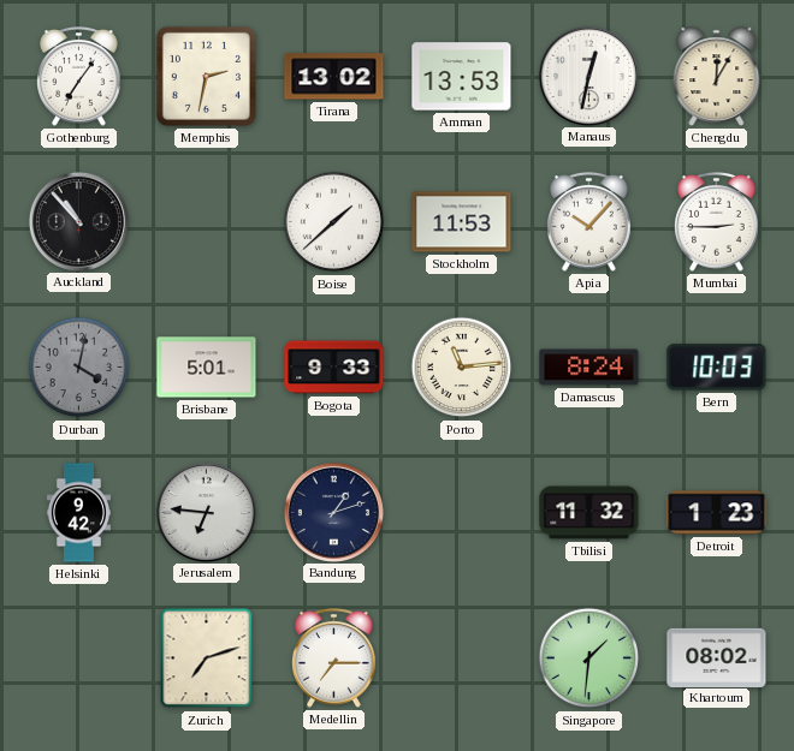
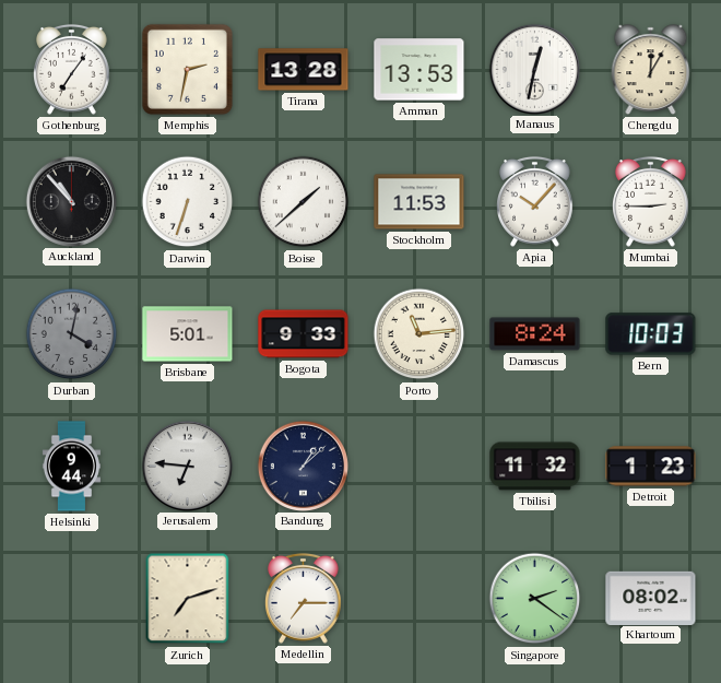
Tirana: 13:02 -> 13:28
Darwin: none -> 6:33
Helsinki: 9:42 -> 9:44
Bandung: 1:12 -> 1:08
Singapore: 1:31 -> 2:21
